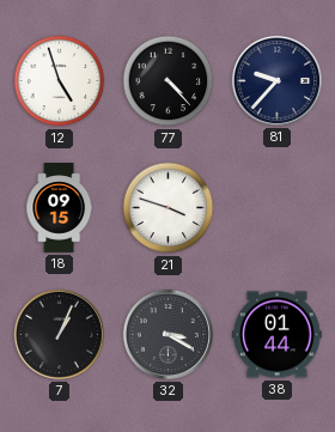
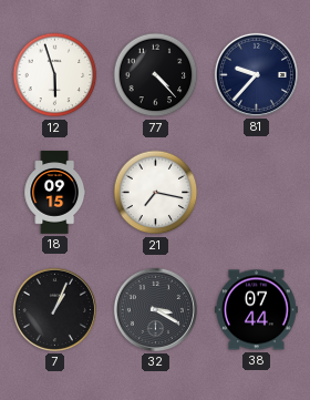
12: 4:57 -> 5:57
21: 3:48 -> 7:17
38: 01:44 -> 07:44
